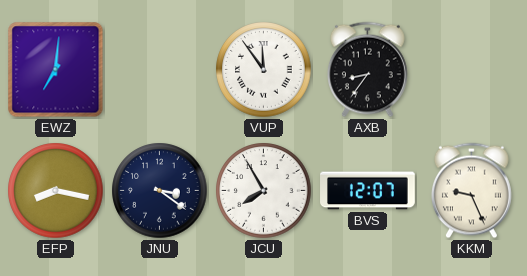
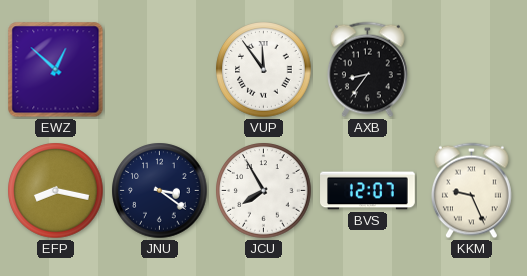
EWZ: 7:01 -> 12:52
